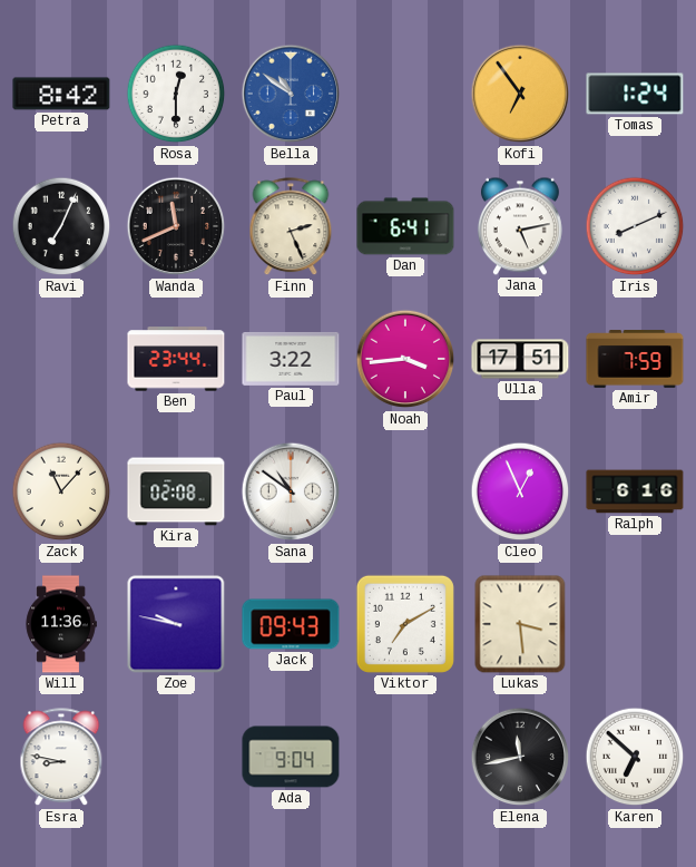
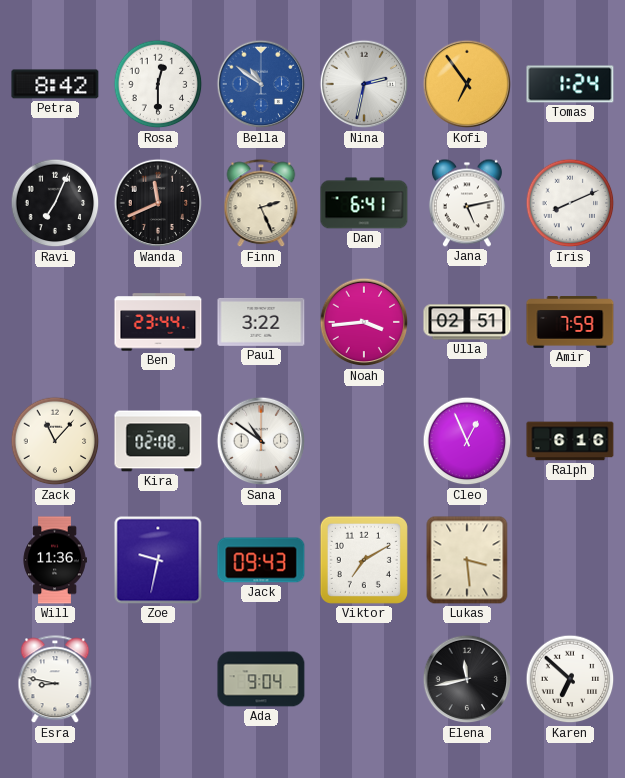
Nina: none -> 2:32
Ulla: 17:51 -> 02:51
Zoe: 9:47 -> 9:32
